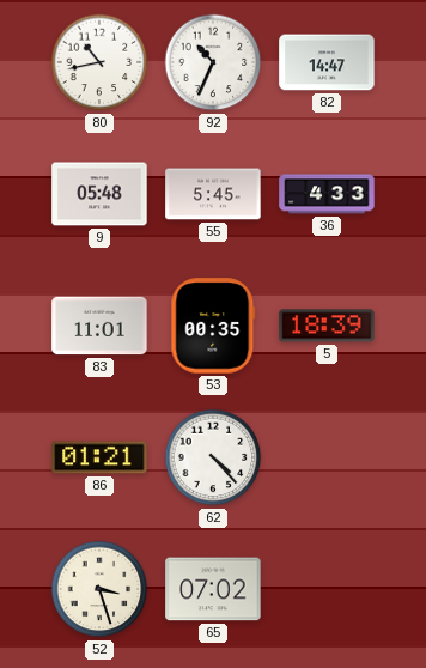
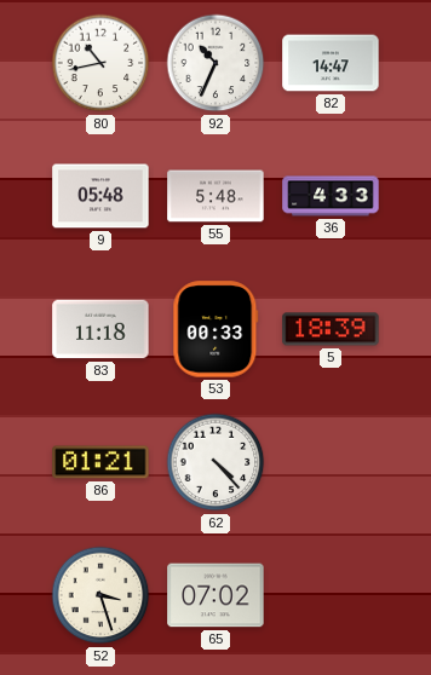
55: 5:45 -> 5:48
83: 11:01 -> 11:18
53: 00:35 -> 00:33
